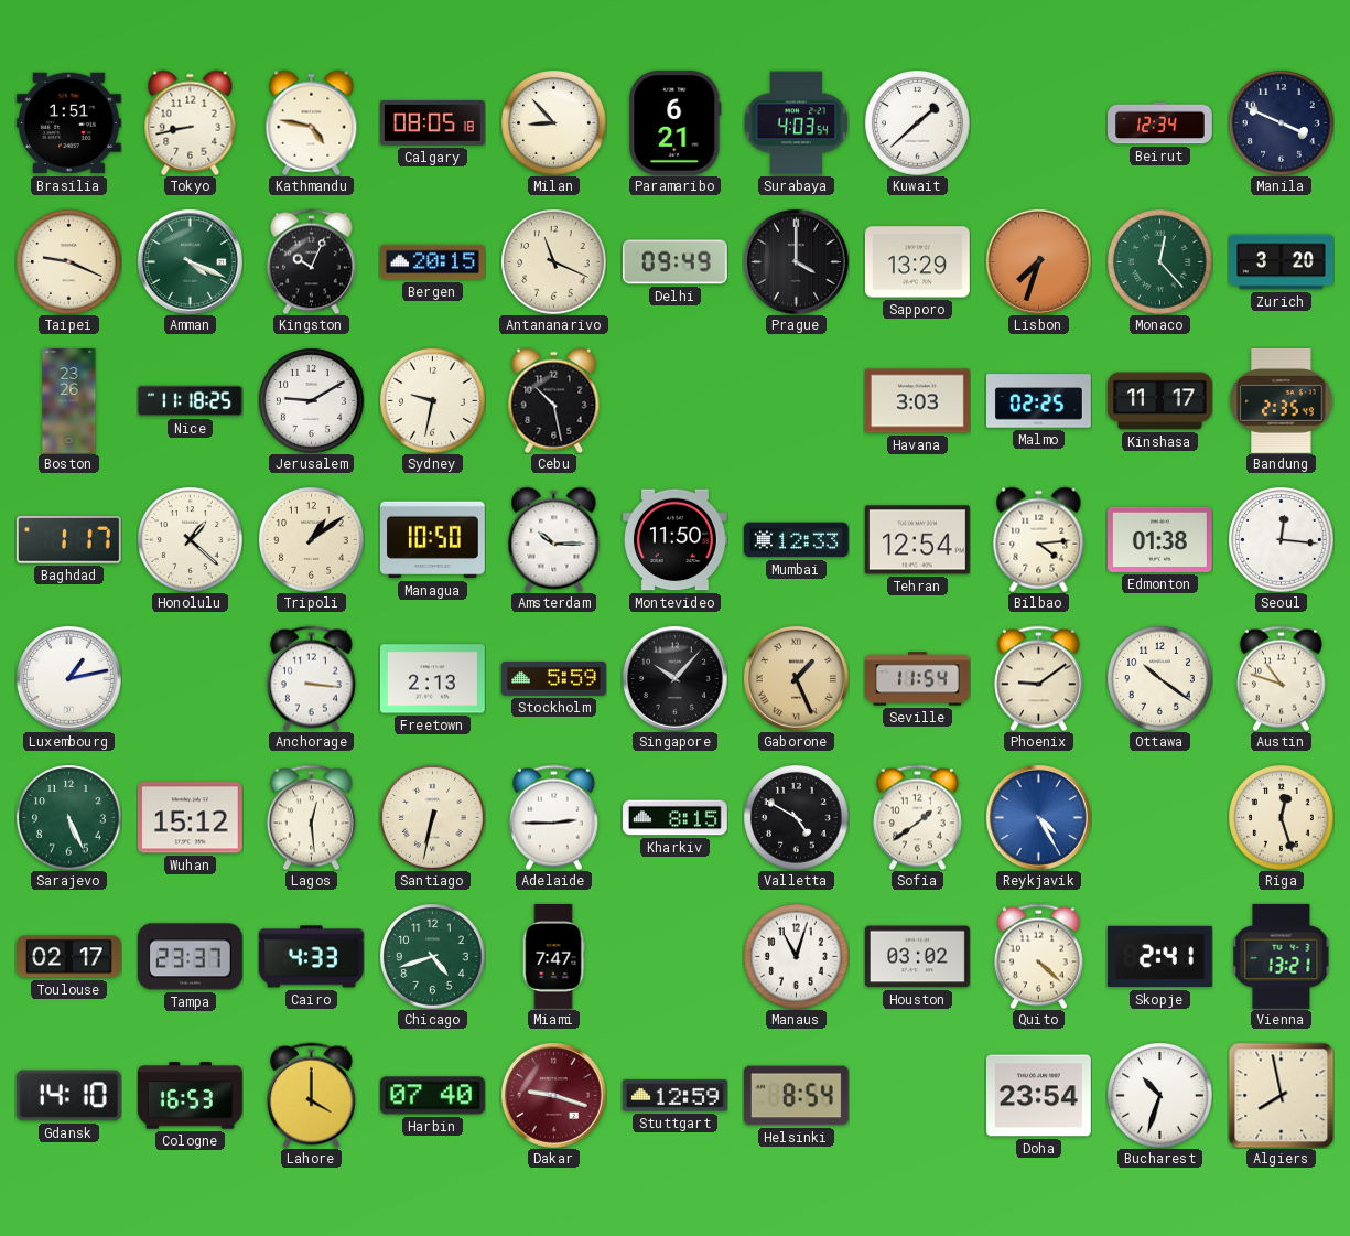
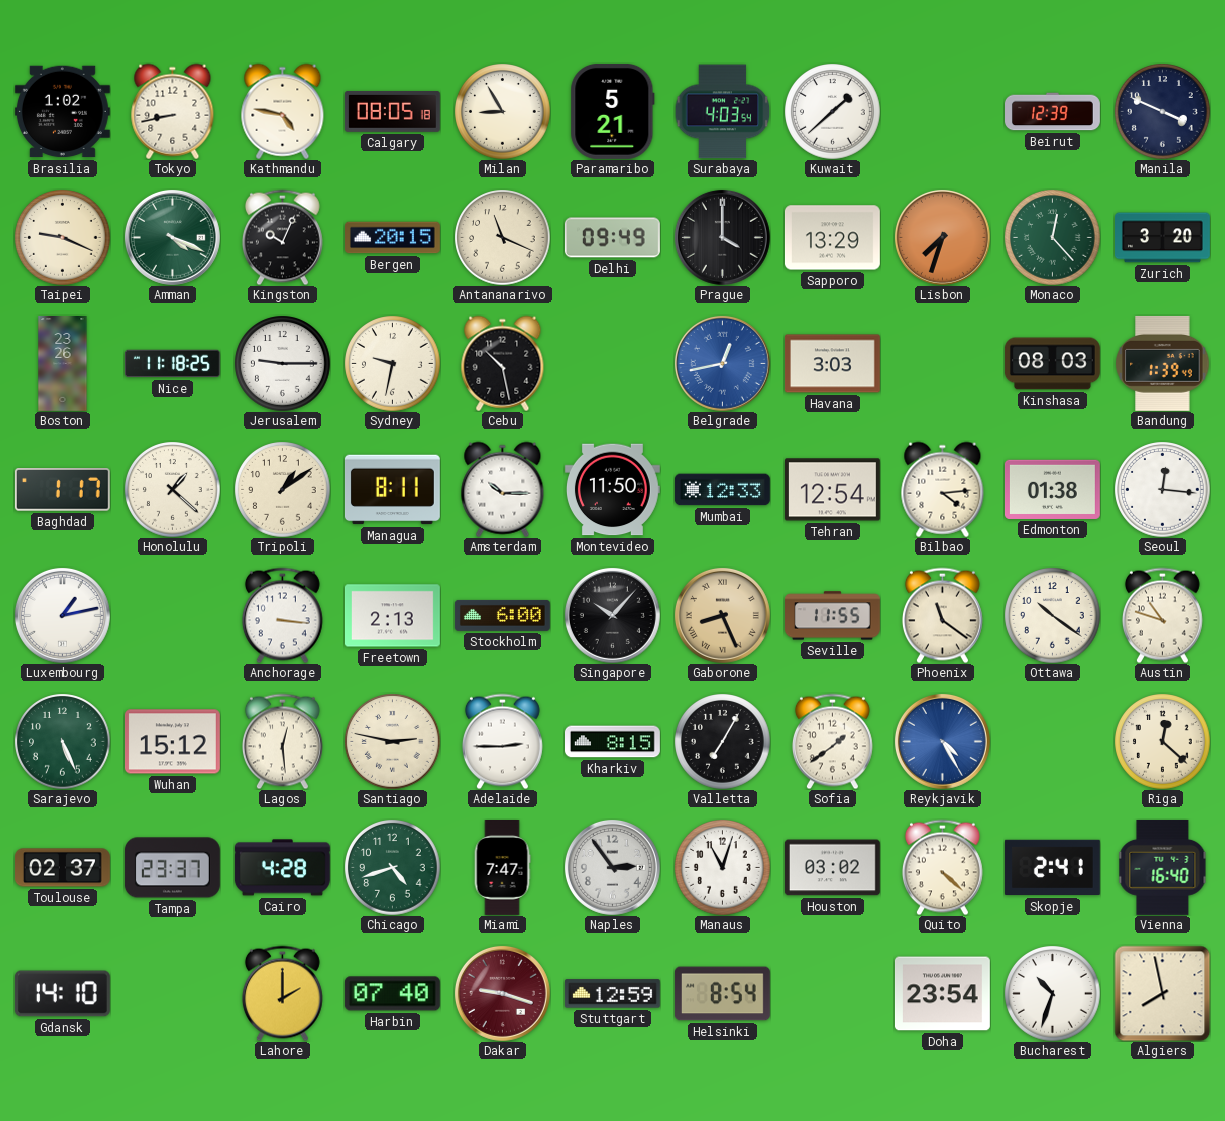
Brasilia: 1:51 -> 1:02
Milan: 8:53 -> 8:55
Paramaribo: 6:21 -> 5:21
Beirut: 12:34 -> 12:39
Jerusalem: 9:10 -> 9:15
Belgrade: none -> 12:43
Malmo: 02:25 -> none
Kinshasa: 11:17 -> 08:03
Bandung: 2:35 -> 1:39
Managua: 10:50 -> 8:11
Stockholm: 5:59 -> 6:00
Gaborone: 1:26 -> 8:26
Seville: 11:54 -> 11:55
Phoenix: 9:09 -> 11:21
Santiago: 6:32 -> 2:47
Valletta: 4:50 -> 7:05
Riga: 12:27 -> 12:22
Toulouse: 02:17 -> 02:37
Cairo: 4:33 -> 4:28
Naples: none -> 2:54
Vienna: 13:21 -> 16:40
Cologne: 16:53 -> none
Lahore: 4:00 -> 2:00
